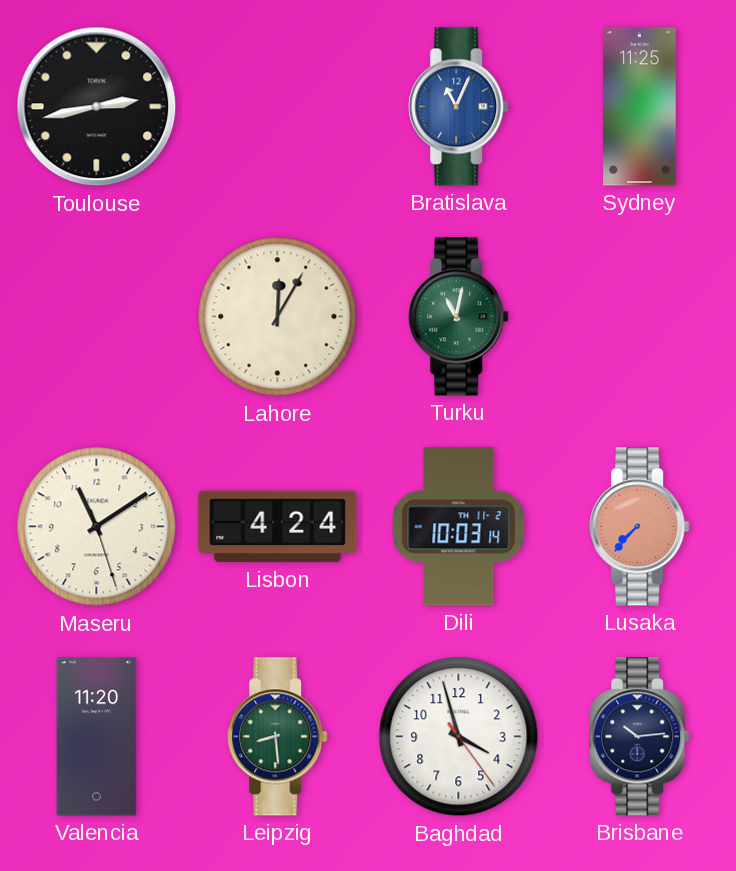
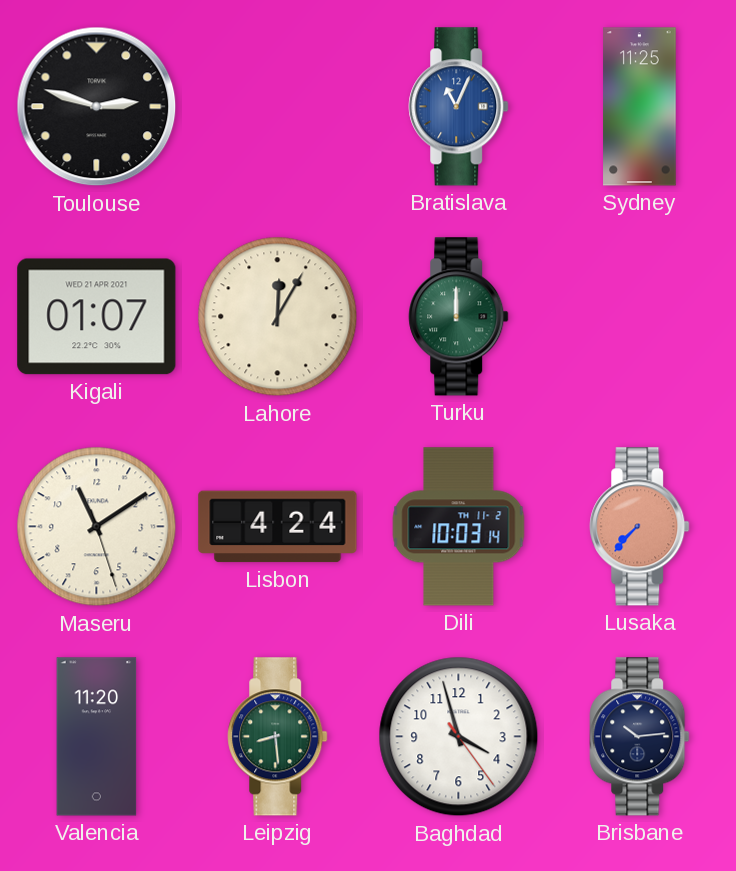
Toulouse: 2:43 -> 2:48
Kigali: none -> 01:07
Turku: 11:02 -> 12:00
